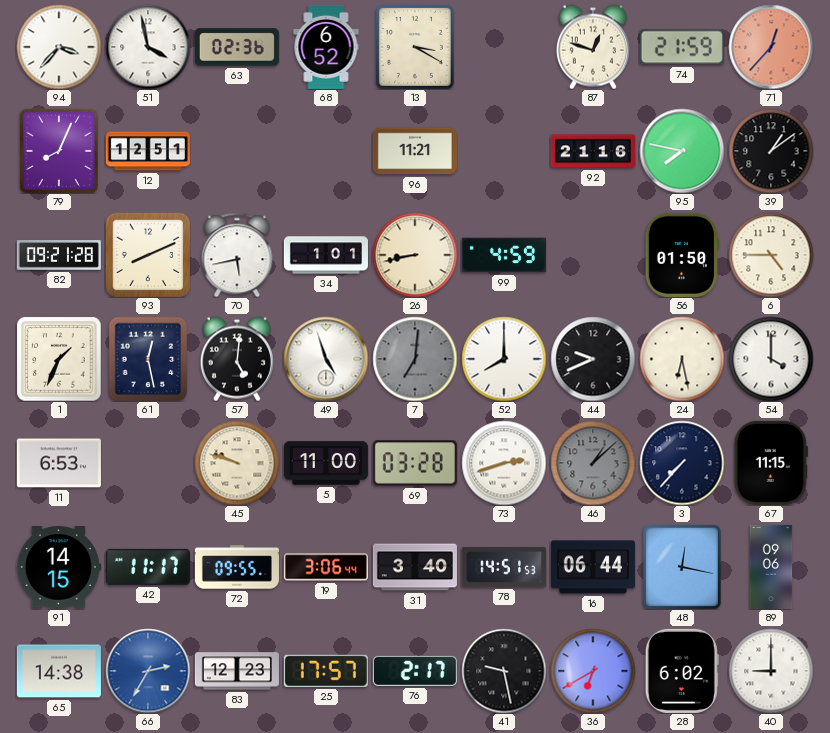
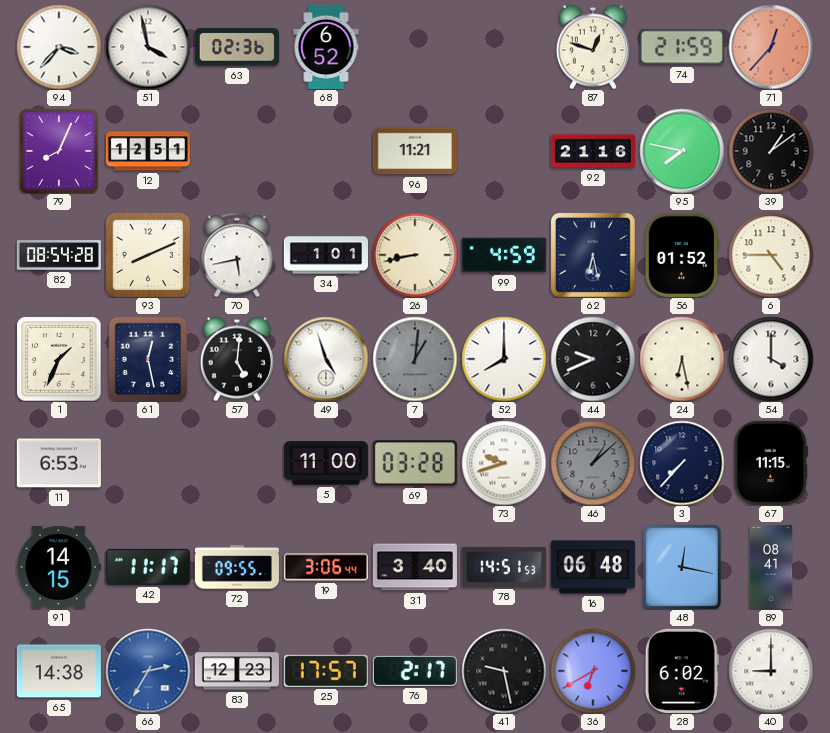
13: 3:20 -> none
82: 09:21 -> 08:54
62: none -> 6:28
56: 01:50 -> 01:52
7: 7:01 -> 1:01
45: 9:48 -> none
73: 2:42 -> 9:42
16: 06:44 -> 06:48
89: 09:06 -> 08:41
